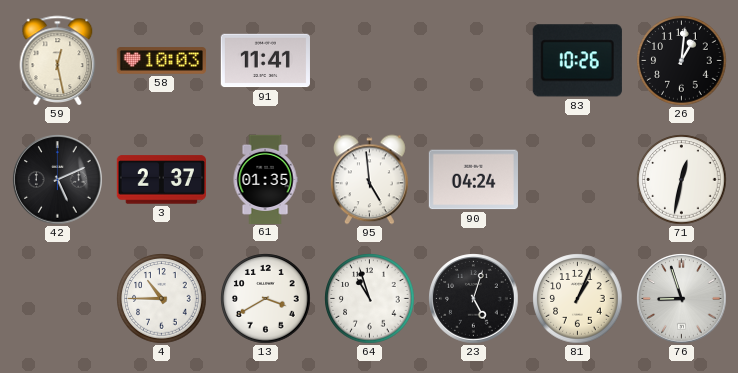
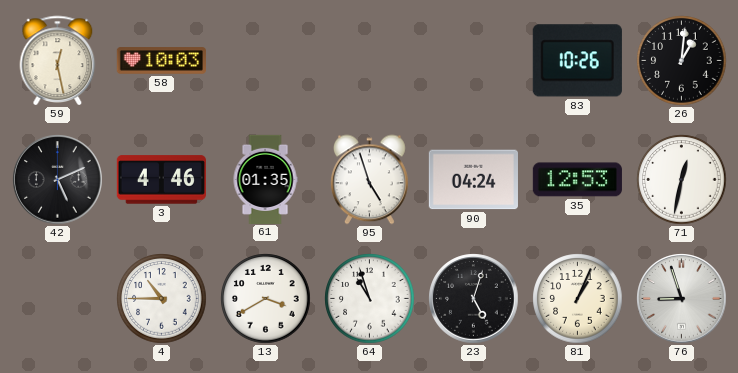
91: 11:41 -> none
3: 2:37 -> 4:46
95: 4:59 -> 4:57
35: none -> 12:53
